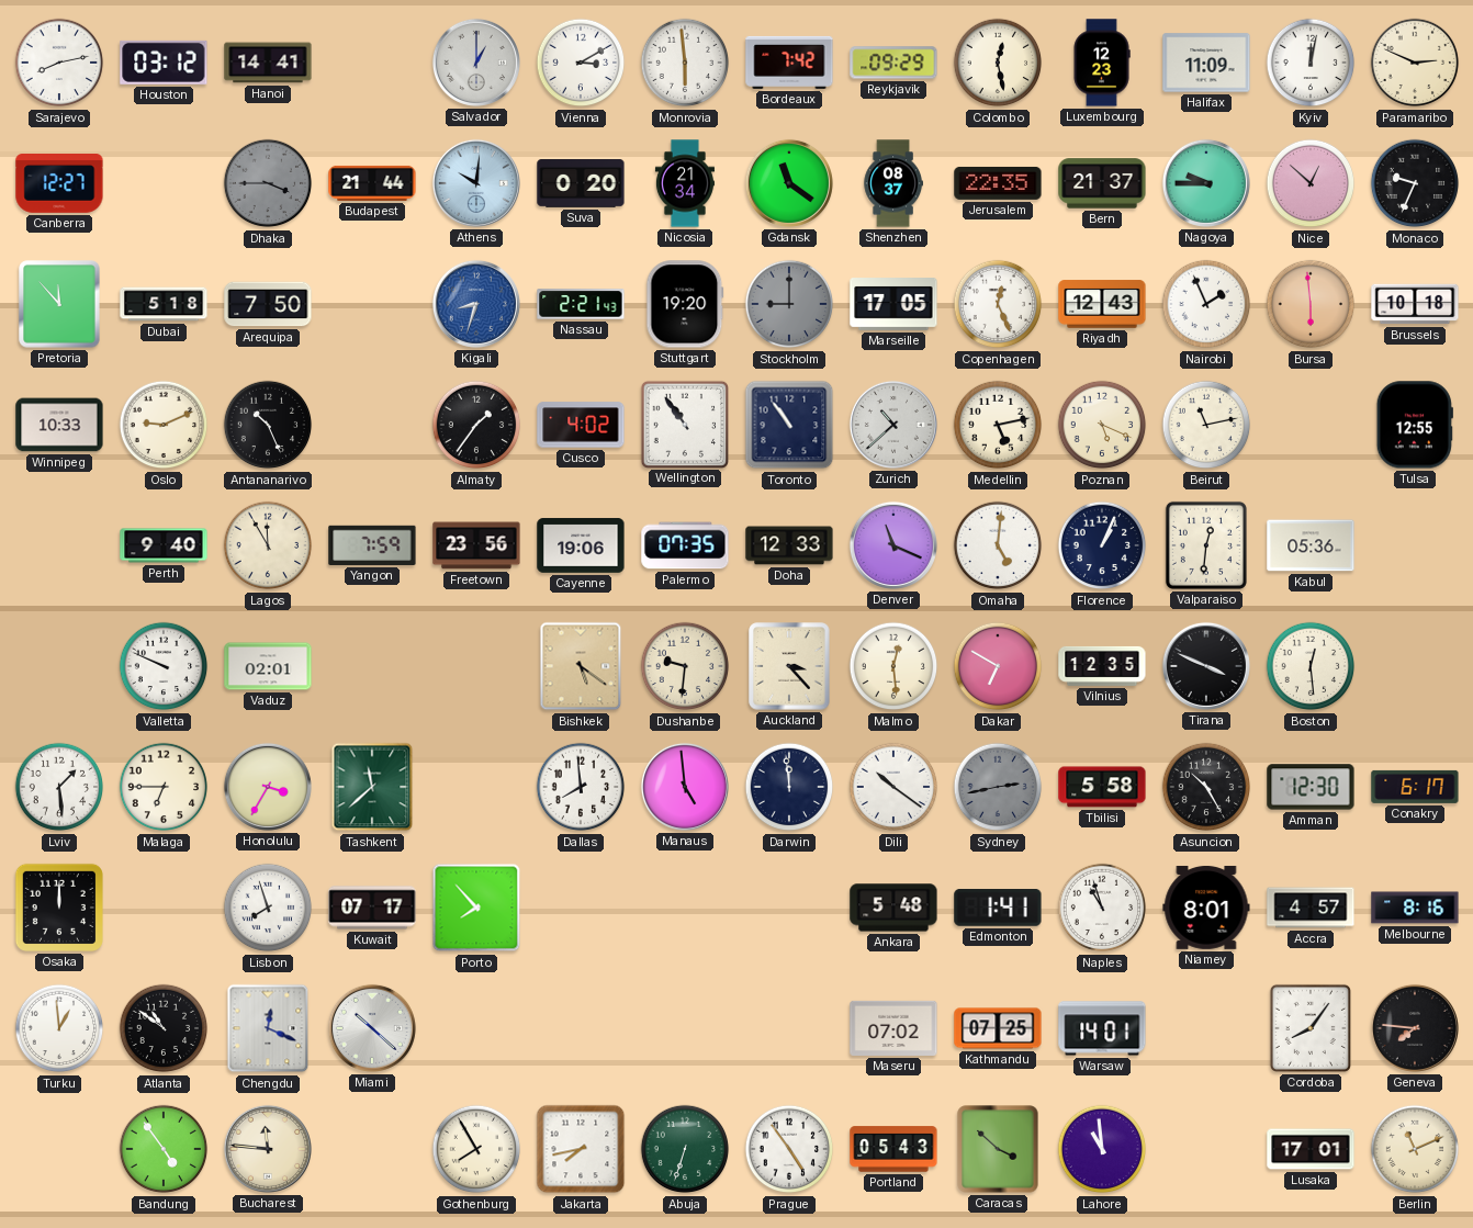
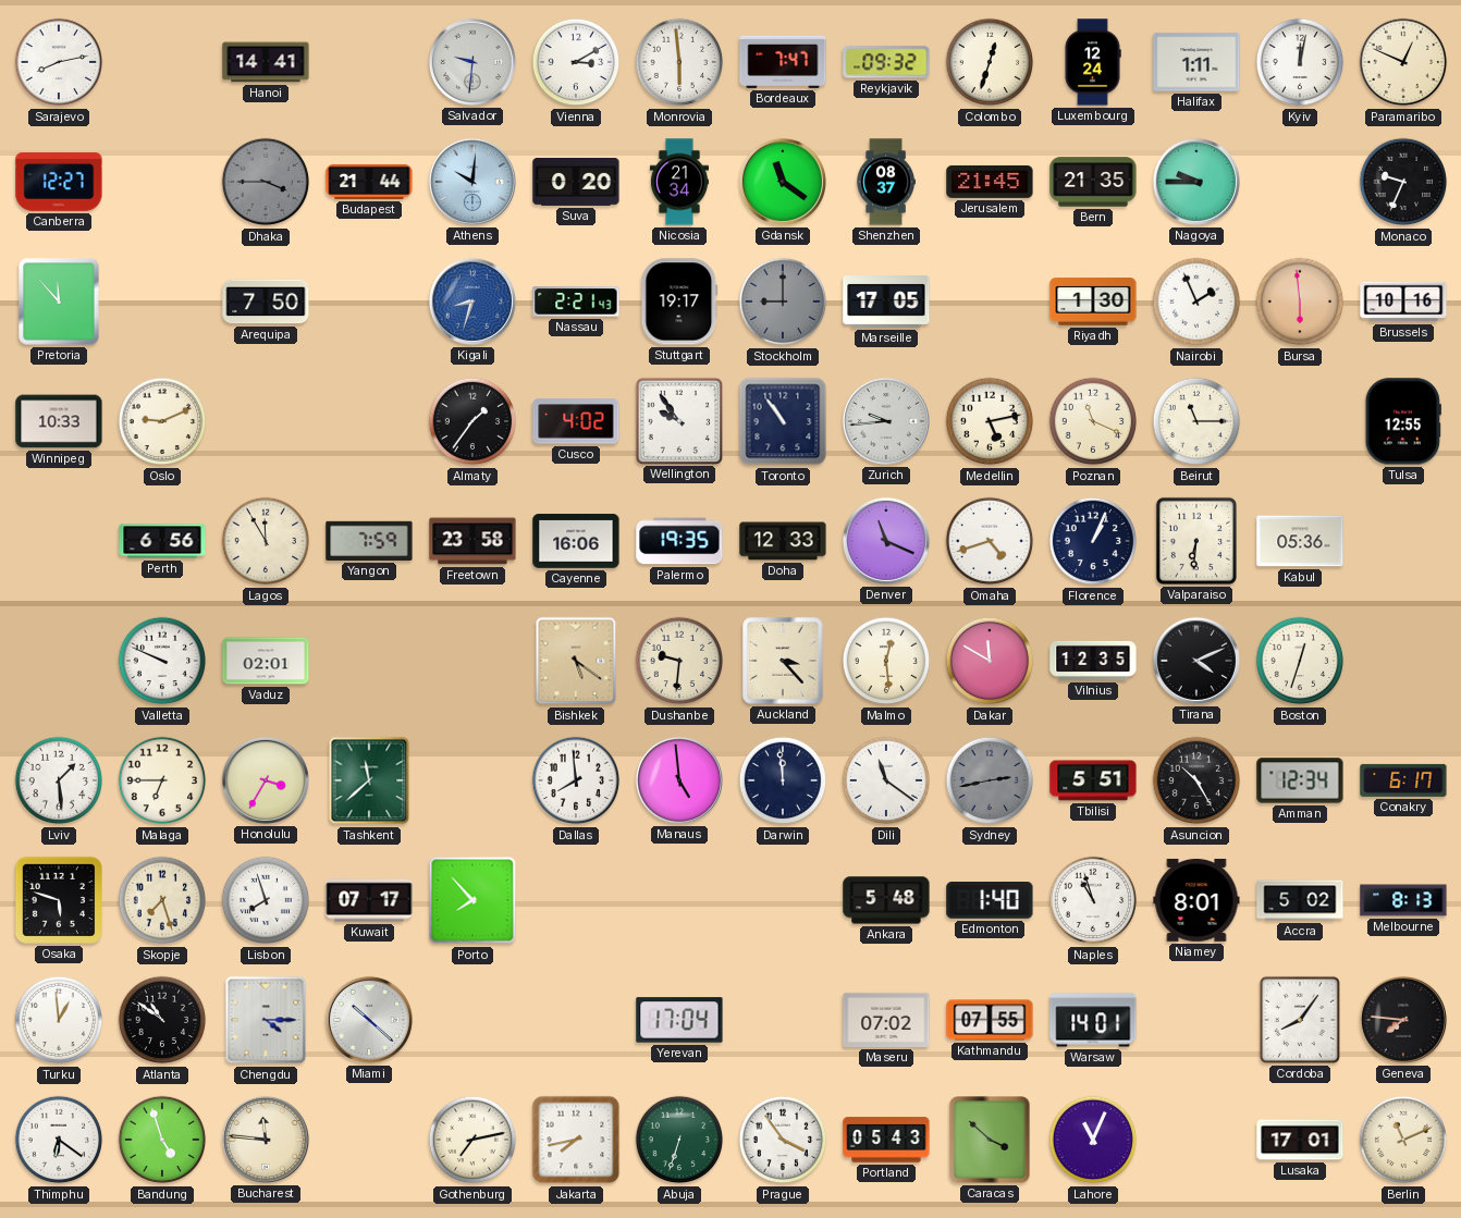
Houston: 03:12 -> none
Salvador: 1:00 -> 9:31
Bordeaux: 7:42 -> 7:47
Reykjavik: 09:29 -> 09:32
Colombo: 12:28 -> 12:33
Luxembourg: 12:23 -> 12:24
Halifax: 11:09 -> 1:11
Paramaribo: 2:49 -> 12:49
Jerusalem: 22:35 -> 21:45
Bern: 21:37 -> 21:35
Nice: 12:52 -> none
Dubai: 5:18 -> none
Stuttgart: 19:20 -> 19:17
Copenhagen: 12:26 -> none
Riyadh: 12:43 -> 1:30
Brussels: 10:18 -> 10:16
Antananarivo: 10:26 -> none
Wellington: 10:54 -> 9:54
Zurich: 10:38 -> 9:44
Poznan: 5:19 -> 11:19
Beirut: 11:13 -> 11:15
Perth: 9:40 -> 6:56
Freetown: 23:56 -> 23:58
Cayenne: 19:06 -> 16:06
Palermo: 07:35 -> 19:35
Omaha: 5:01 -> 4:42
Valparaiso: 12:31 -> 6:31
Dakar: 6:50 -> 11:50
Tirana: 3:49 -> 4:11
Boston: 12:29 -> 12:33
Dili: 10:21 -> 11:21
Tbilisi: 5:58 -> 5:51
Amman: 12:30 -> 12:34
Osaka: 12:00 -> 5:48
Skopje: none -> 7:27
Edmonton: 1:41 -> 1:40
Accra: 4:57 -> 5:02
Melbourne: 8:16 -> 8:13
Chengdu: 12:19 -> 4:15
Yerevan: none -> 17:04
Kathmandu: 07:25 -> 07:55
Thimphu: none -> 6:21
Bandung: 4:54 -> 4:57
Gothenburg: 7:55 -> 7:13
Prague: 4:54 -> 3:54
Lahore: 10:59 -> 11:04
